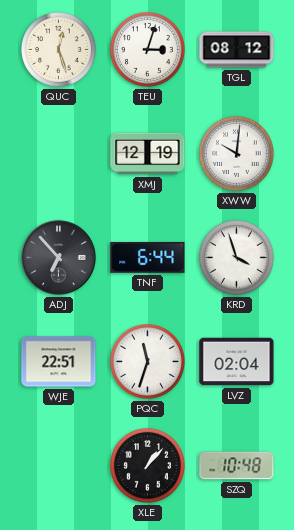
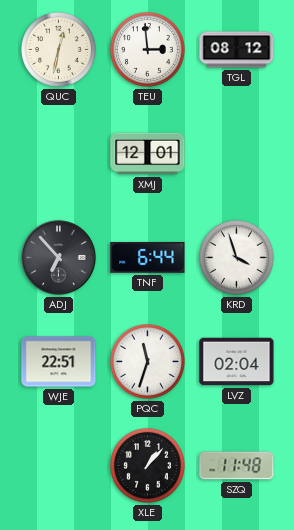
QUC: 12:27 -> 12:32
TEU: 3:03 -> 2:59
XMJ: 12:19 -> 12:01
XWW: 10:01 -> none
SZQ: 10:48 -> 11:48
